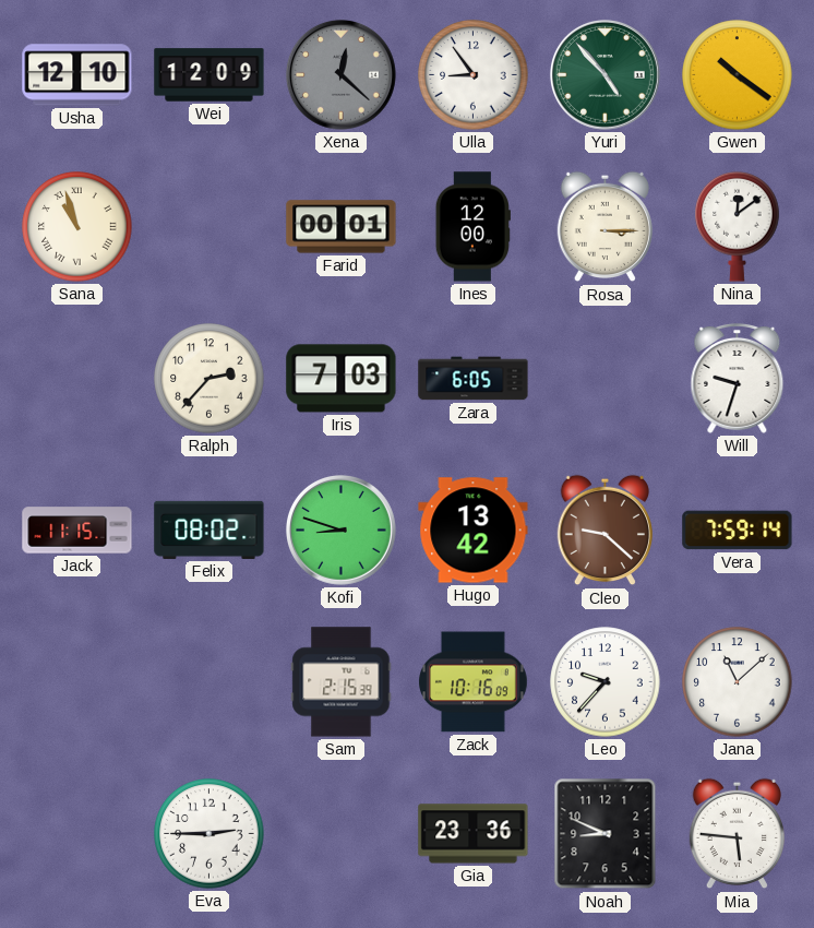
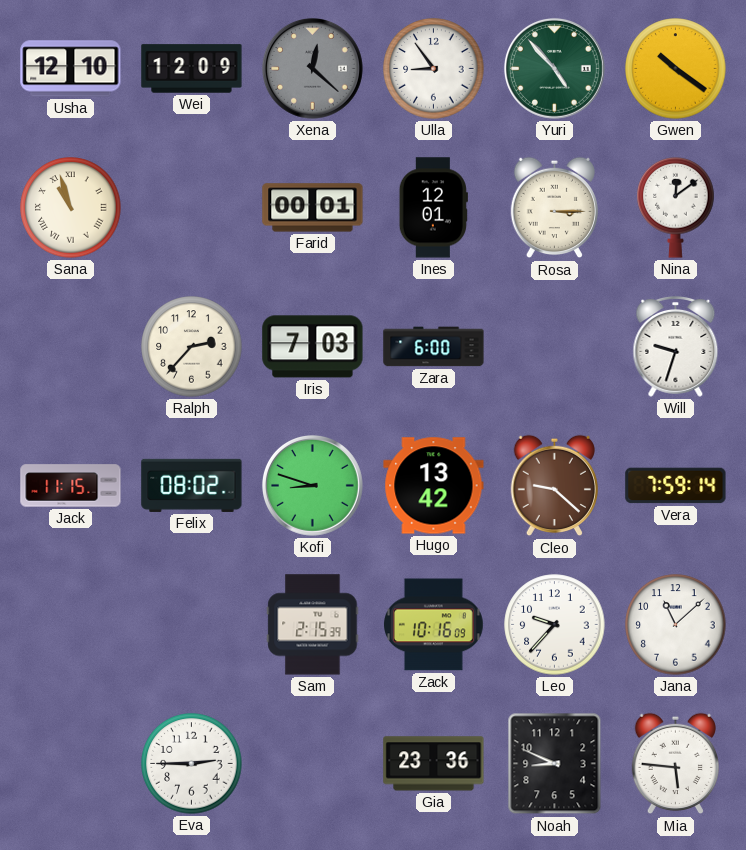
Ines: 12:00 -> 12:01
Zara: 6:05 -> 6:00
